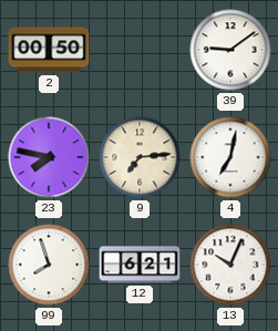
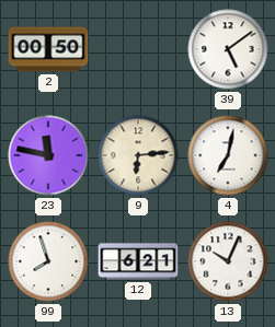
39: 9:09 -> 5:09
23: 7:47 -> 11:47
9: 7:14 -> 6:14
